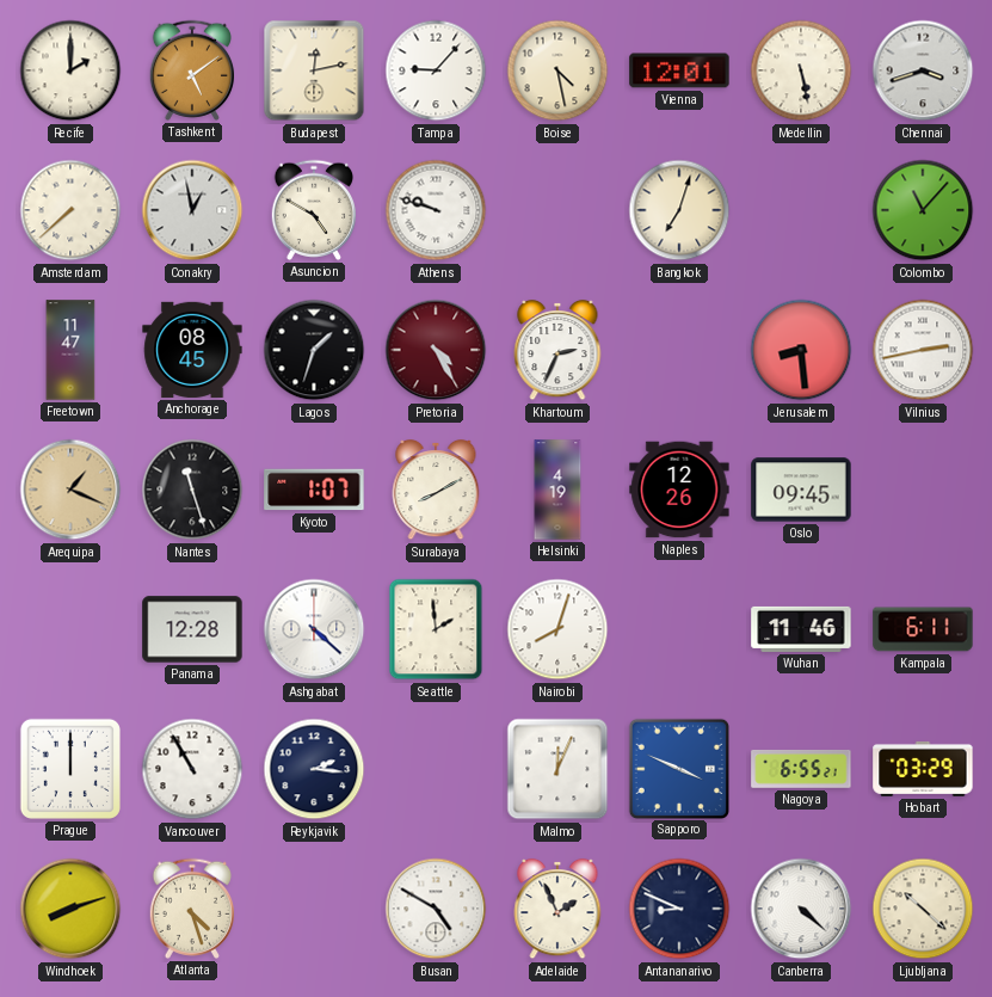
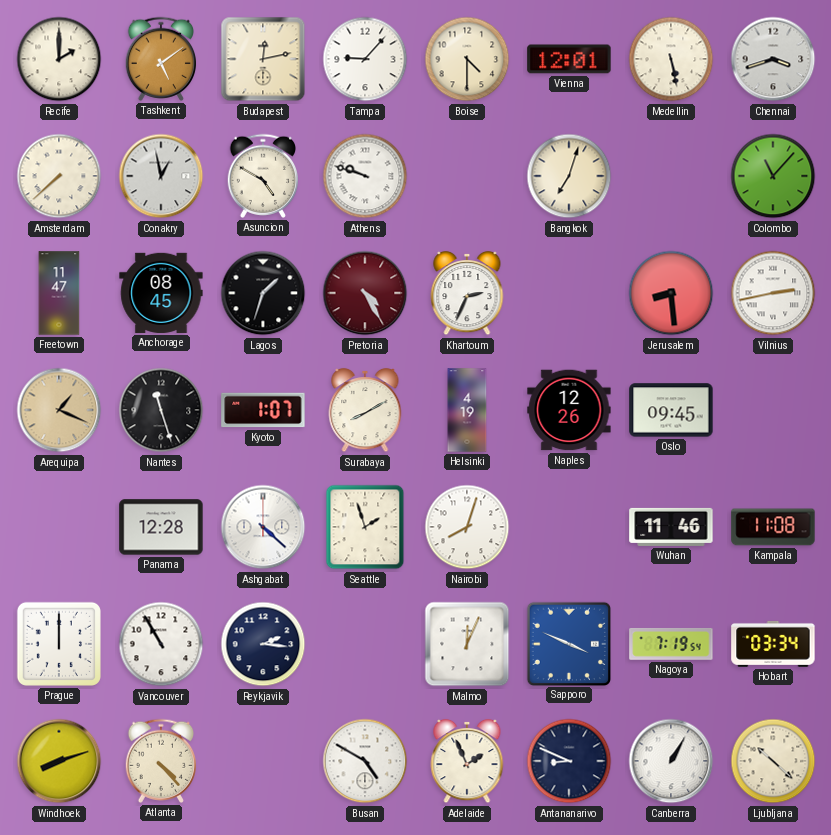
Boise: 4:28 -> 4:30
Seattle: 1:59 -> 1:57
Kampala: 6:11 -> 11:08
Nagoya: 6:55 -> 7:19
Hobart: 03:29 -> 03:34
Atlanta: 4:27 -> 4:23
Canberra: 4:22 -> 1:05
